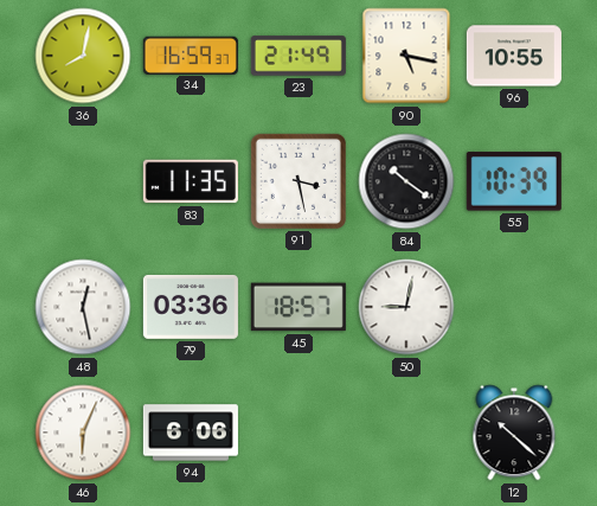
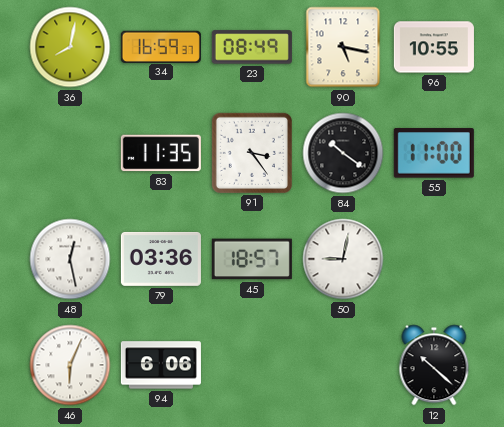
23: 21:49 -> 08:49
91: 3:28 -> 3:24
55: 10:39 -> 11:00
